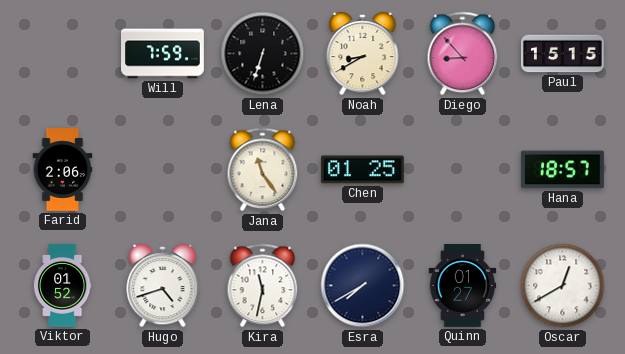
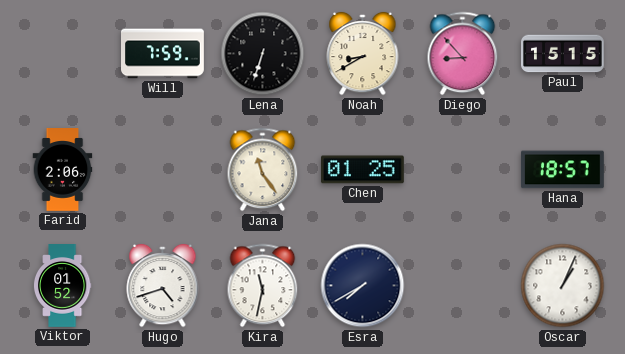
Quinn: 01:27 -> none
Oscar: 12:40 -> 1:04
